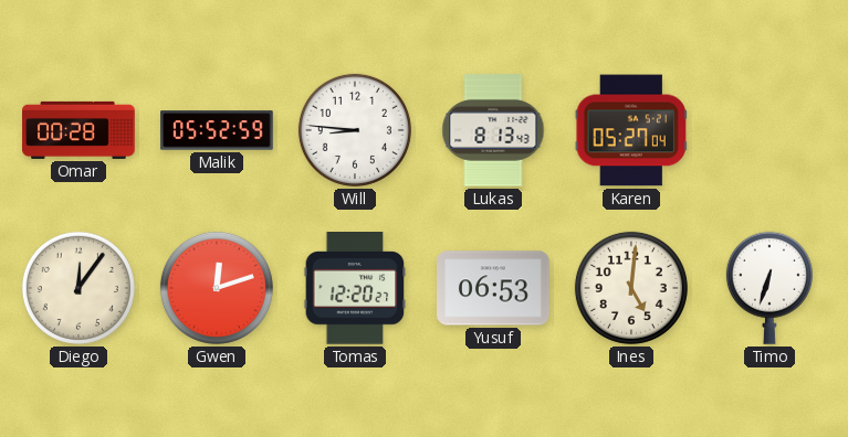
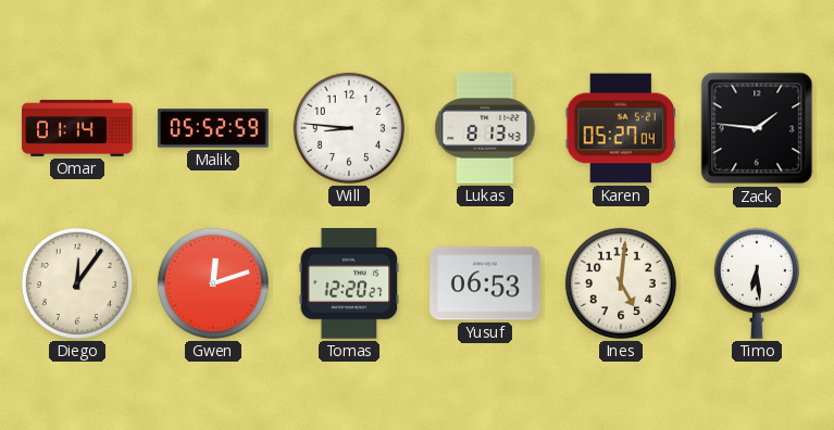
Omar: 00:28 -> 01:14
Zack: none -> 1:46
Timo: 6:33 -> 6:29
